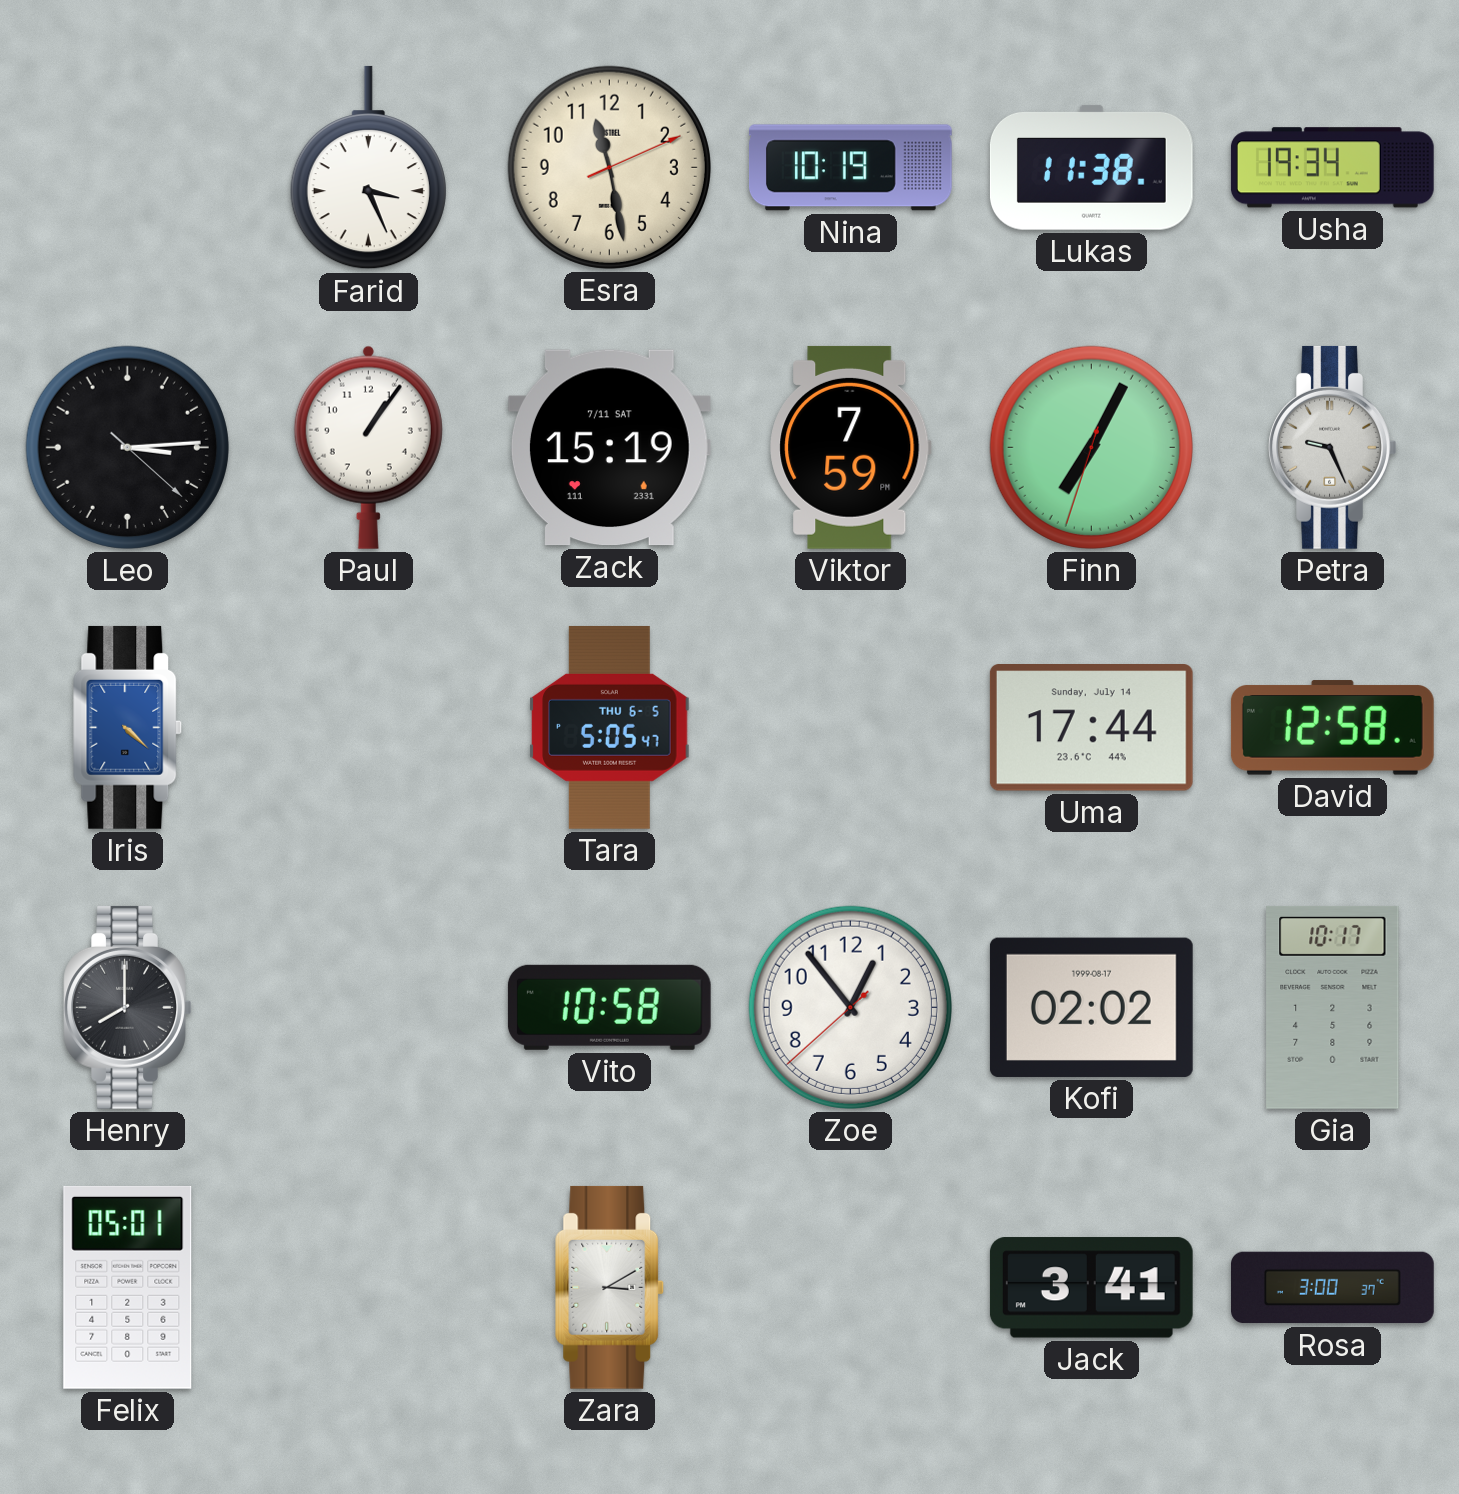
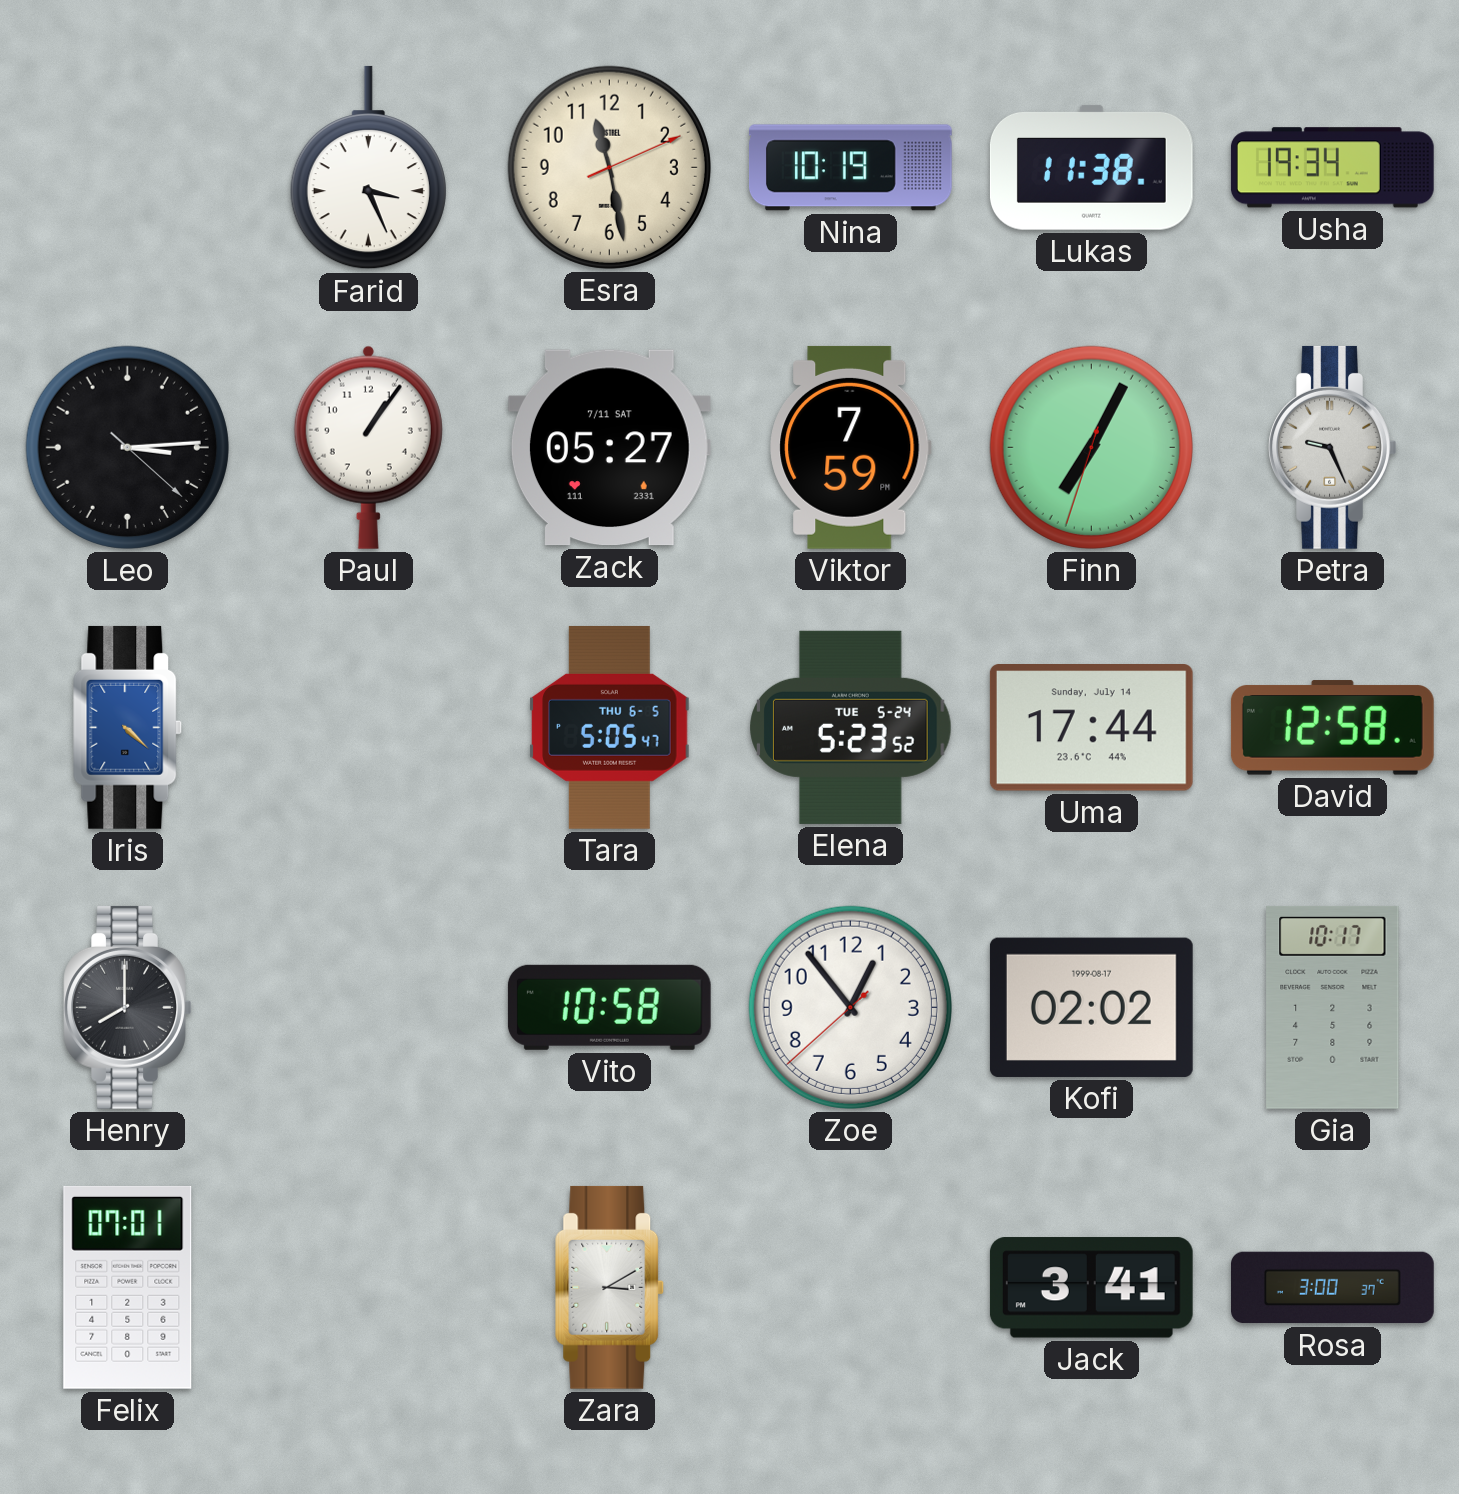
Zack: 15:19 -> 05:27
Elena: none -> 5:23
Felix: 05:01 -> 07:01
